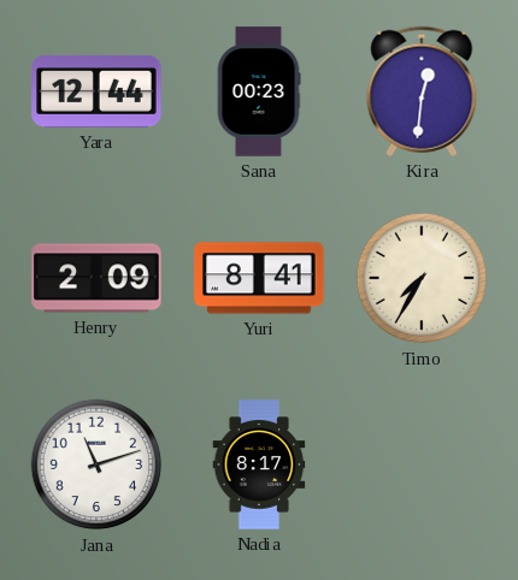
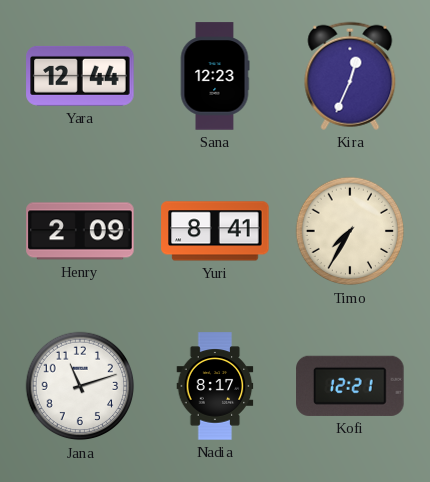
Sana: 00:23 -> 12:23
Kira: 12:31 -> 12:34
Kofi: none -> 12:21
